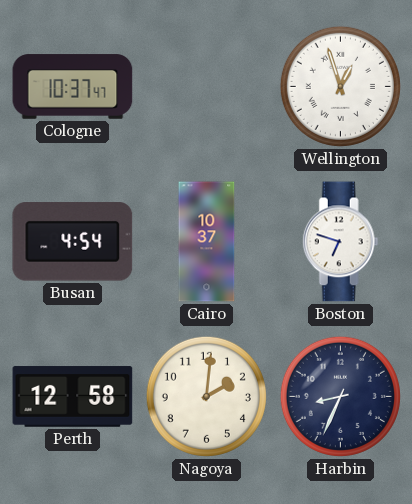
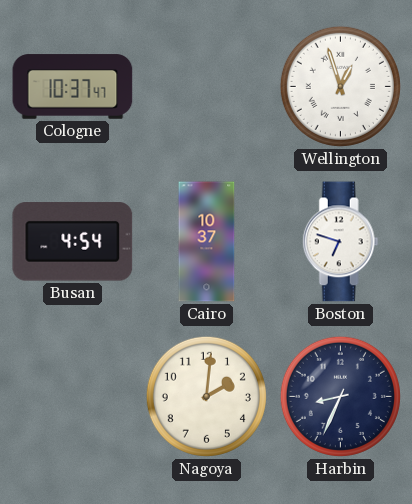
Perth: 12:58 -> none
